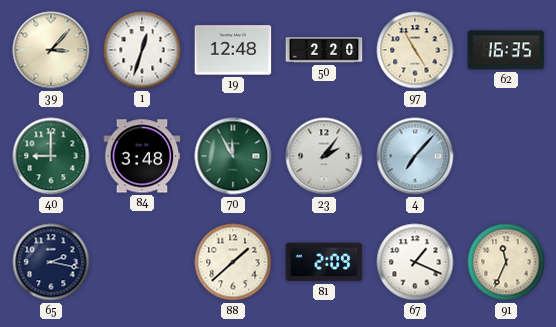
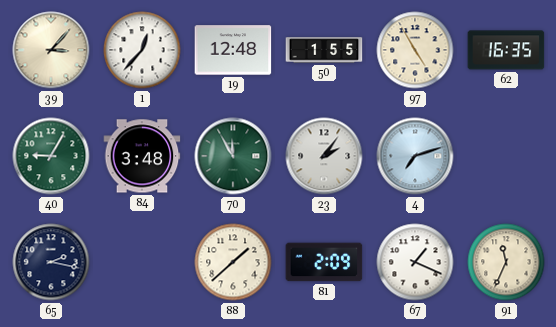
1: 12:33 -> 12:37
50: 2:20 -> 1:55
40: 9:00 -> 9:05
4: 7:07 -> 7:12
